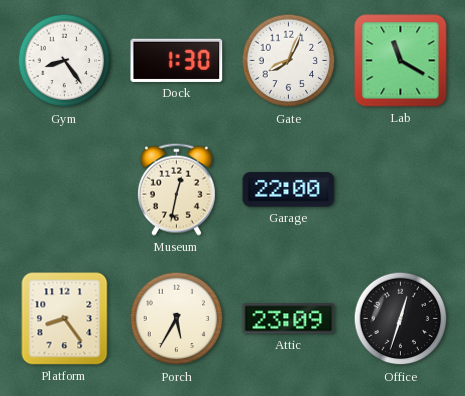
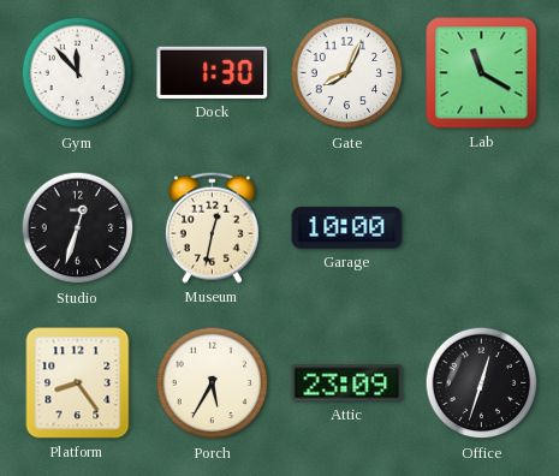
Gym: 8:24 -> 11:53
Studio: none -> 12:33
Garage: 22:00 -> 10:00
